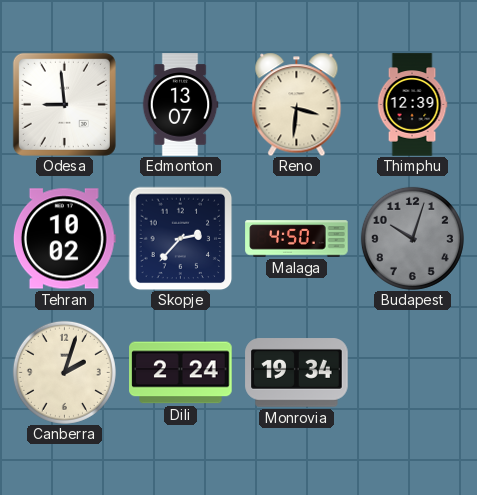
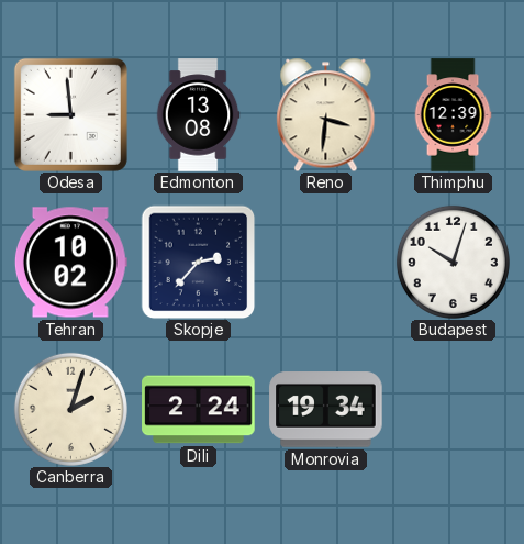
Edmonton: 13:07 -> 13:08
Malaga: 4:50 -> none
Budapest dial: grey -> white
